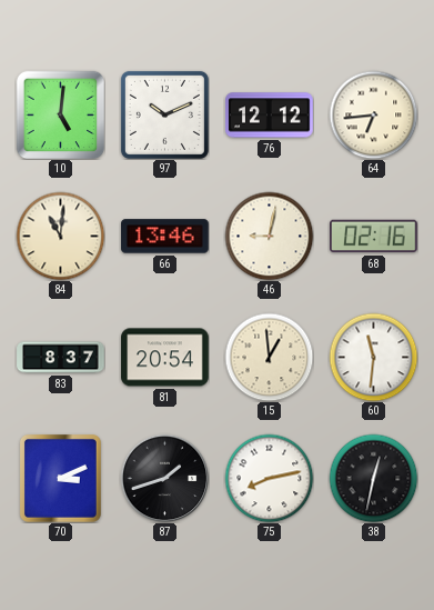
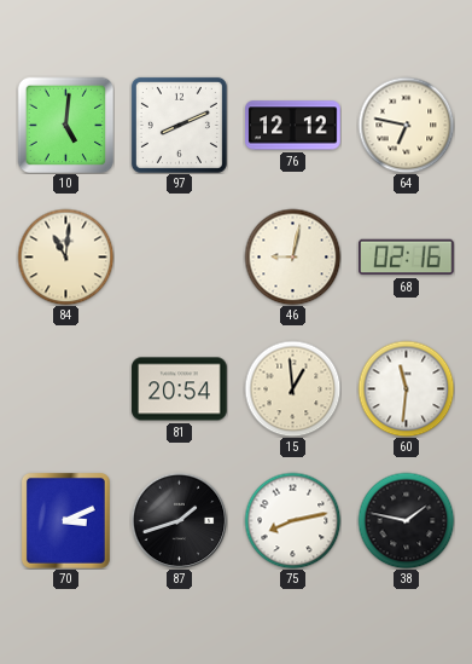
97: 10:11 -> 8:11
64: 6:44 -> 6:47
66: 13:46 -> none
83: 8:37 -> none
38: 12:32 -> 1:47
